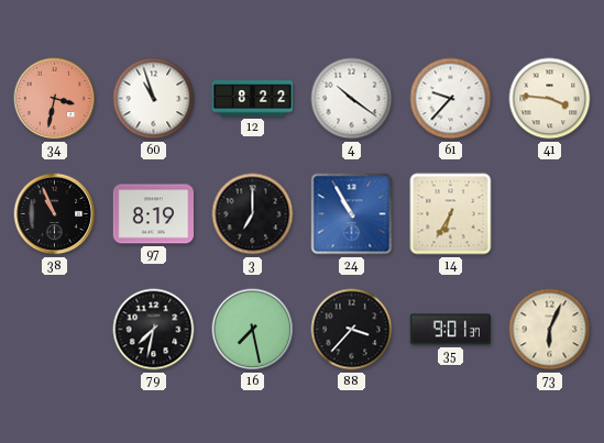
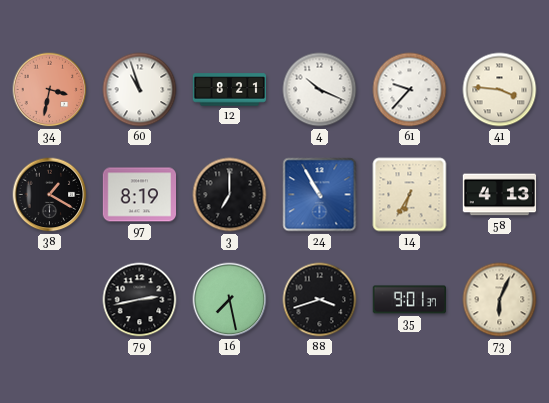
12: 8:22 -> 8:21
4: 10:21 -> 10:19
38: 10:56 -> 1:20
58: none -> 4:13
79: 7:32 -> 2:43
88: 3:37 -> 3:42
